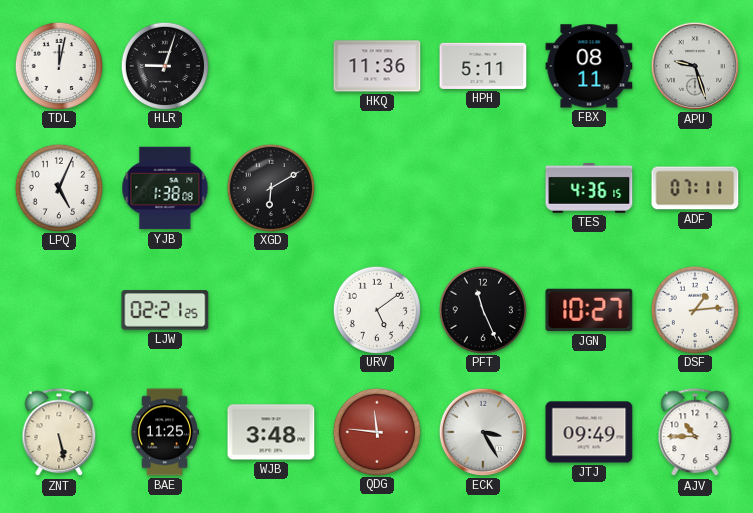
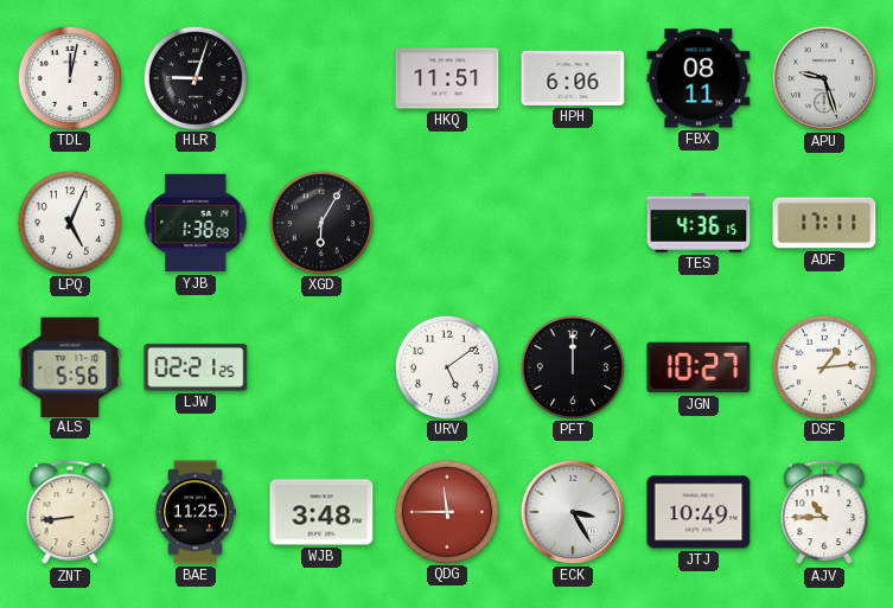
HKQ: 11:36 -> 11:51
HPH: 5:11 -> 6:06
XGD: 6:10 -> 6:05
ADF: 07:11 -> 17:11
ALS: none -> 5:56
PFT: 11:26 -> 12:00
ZNT: 5:28 -> 8:44
QDG: 11:46 -> 11:45
JTJ: 09:49 -> 10:49
